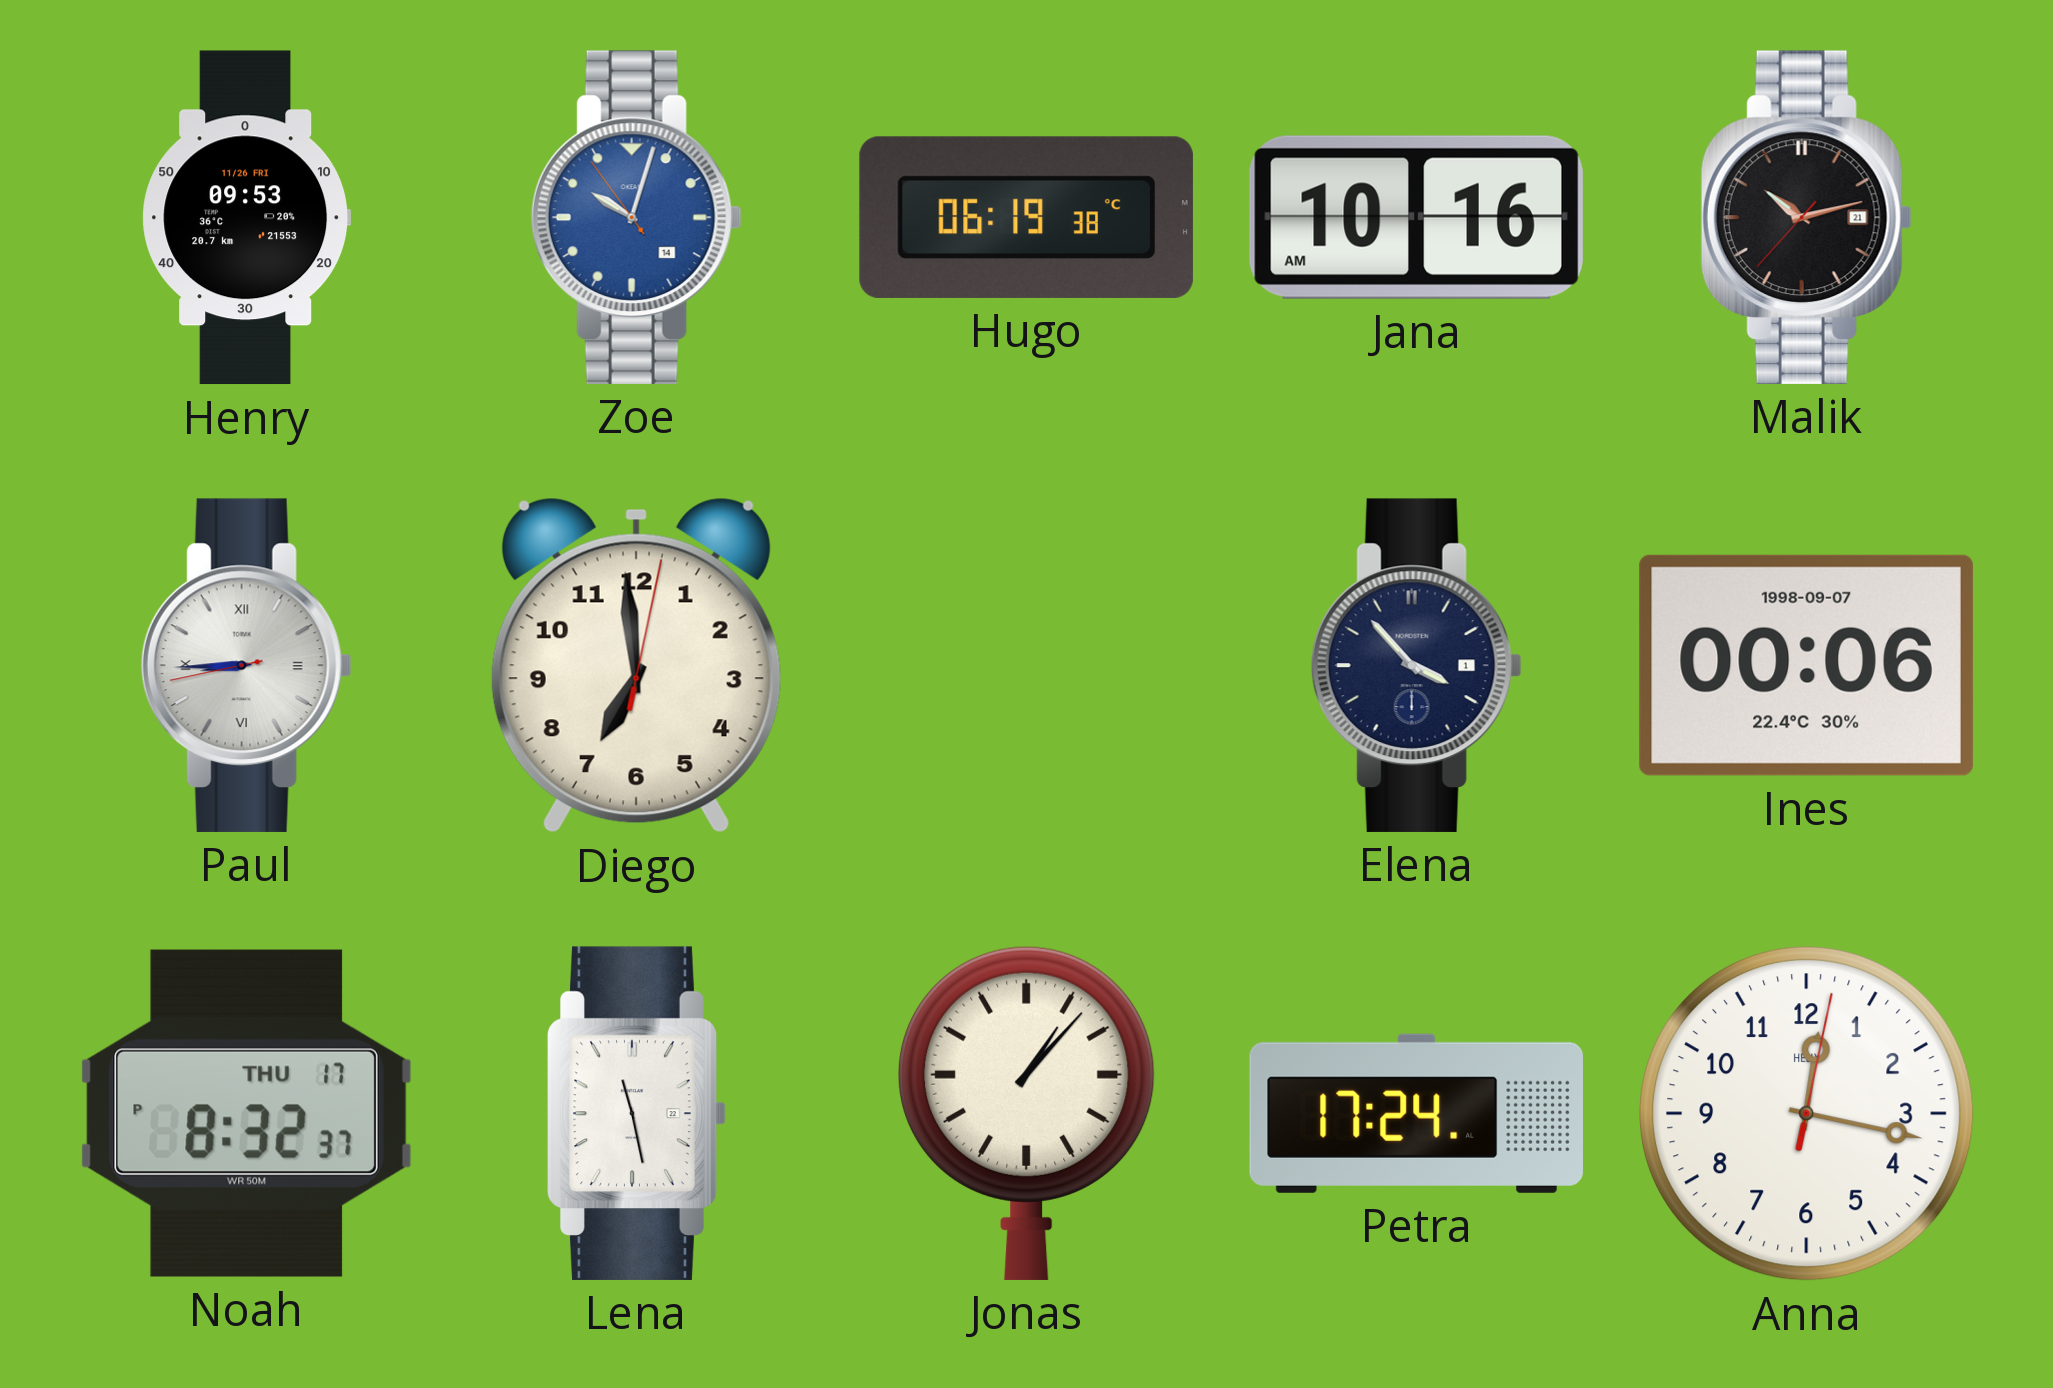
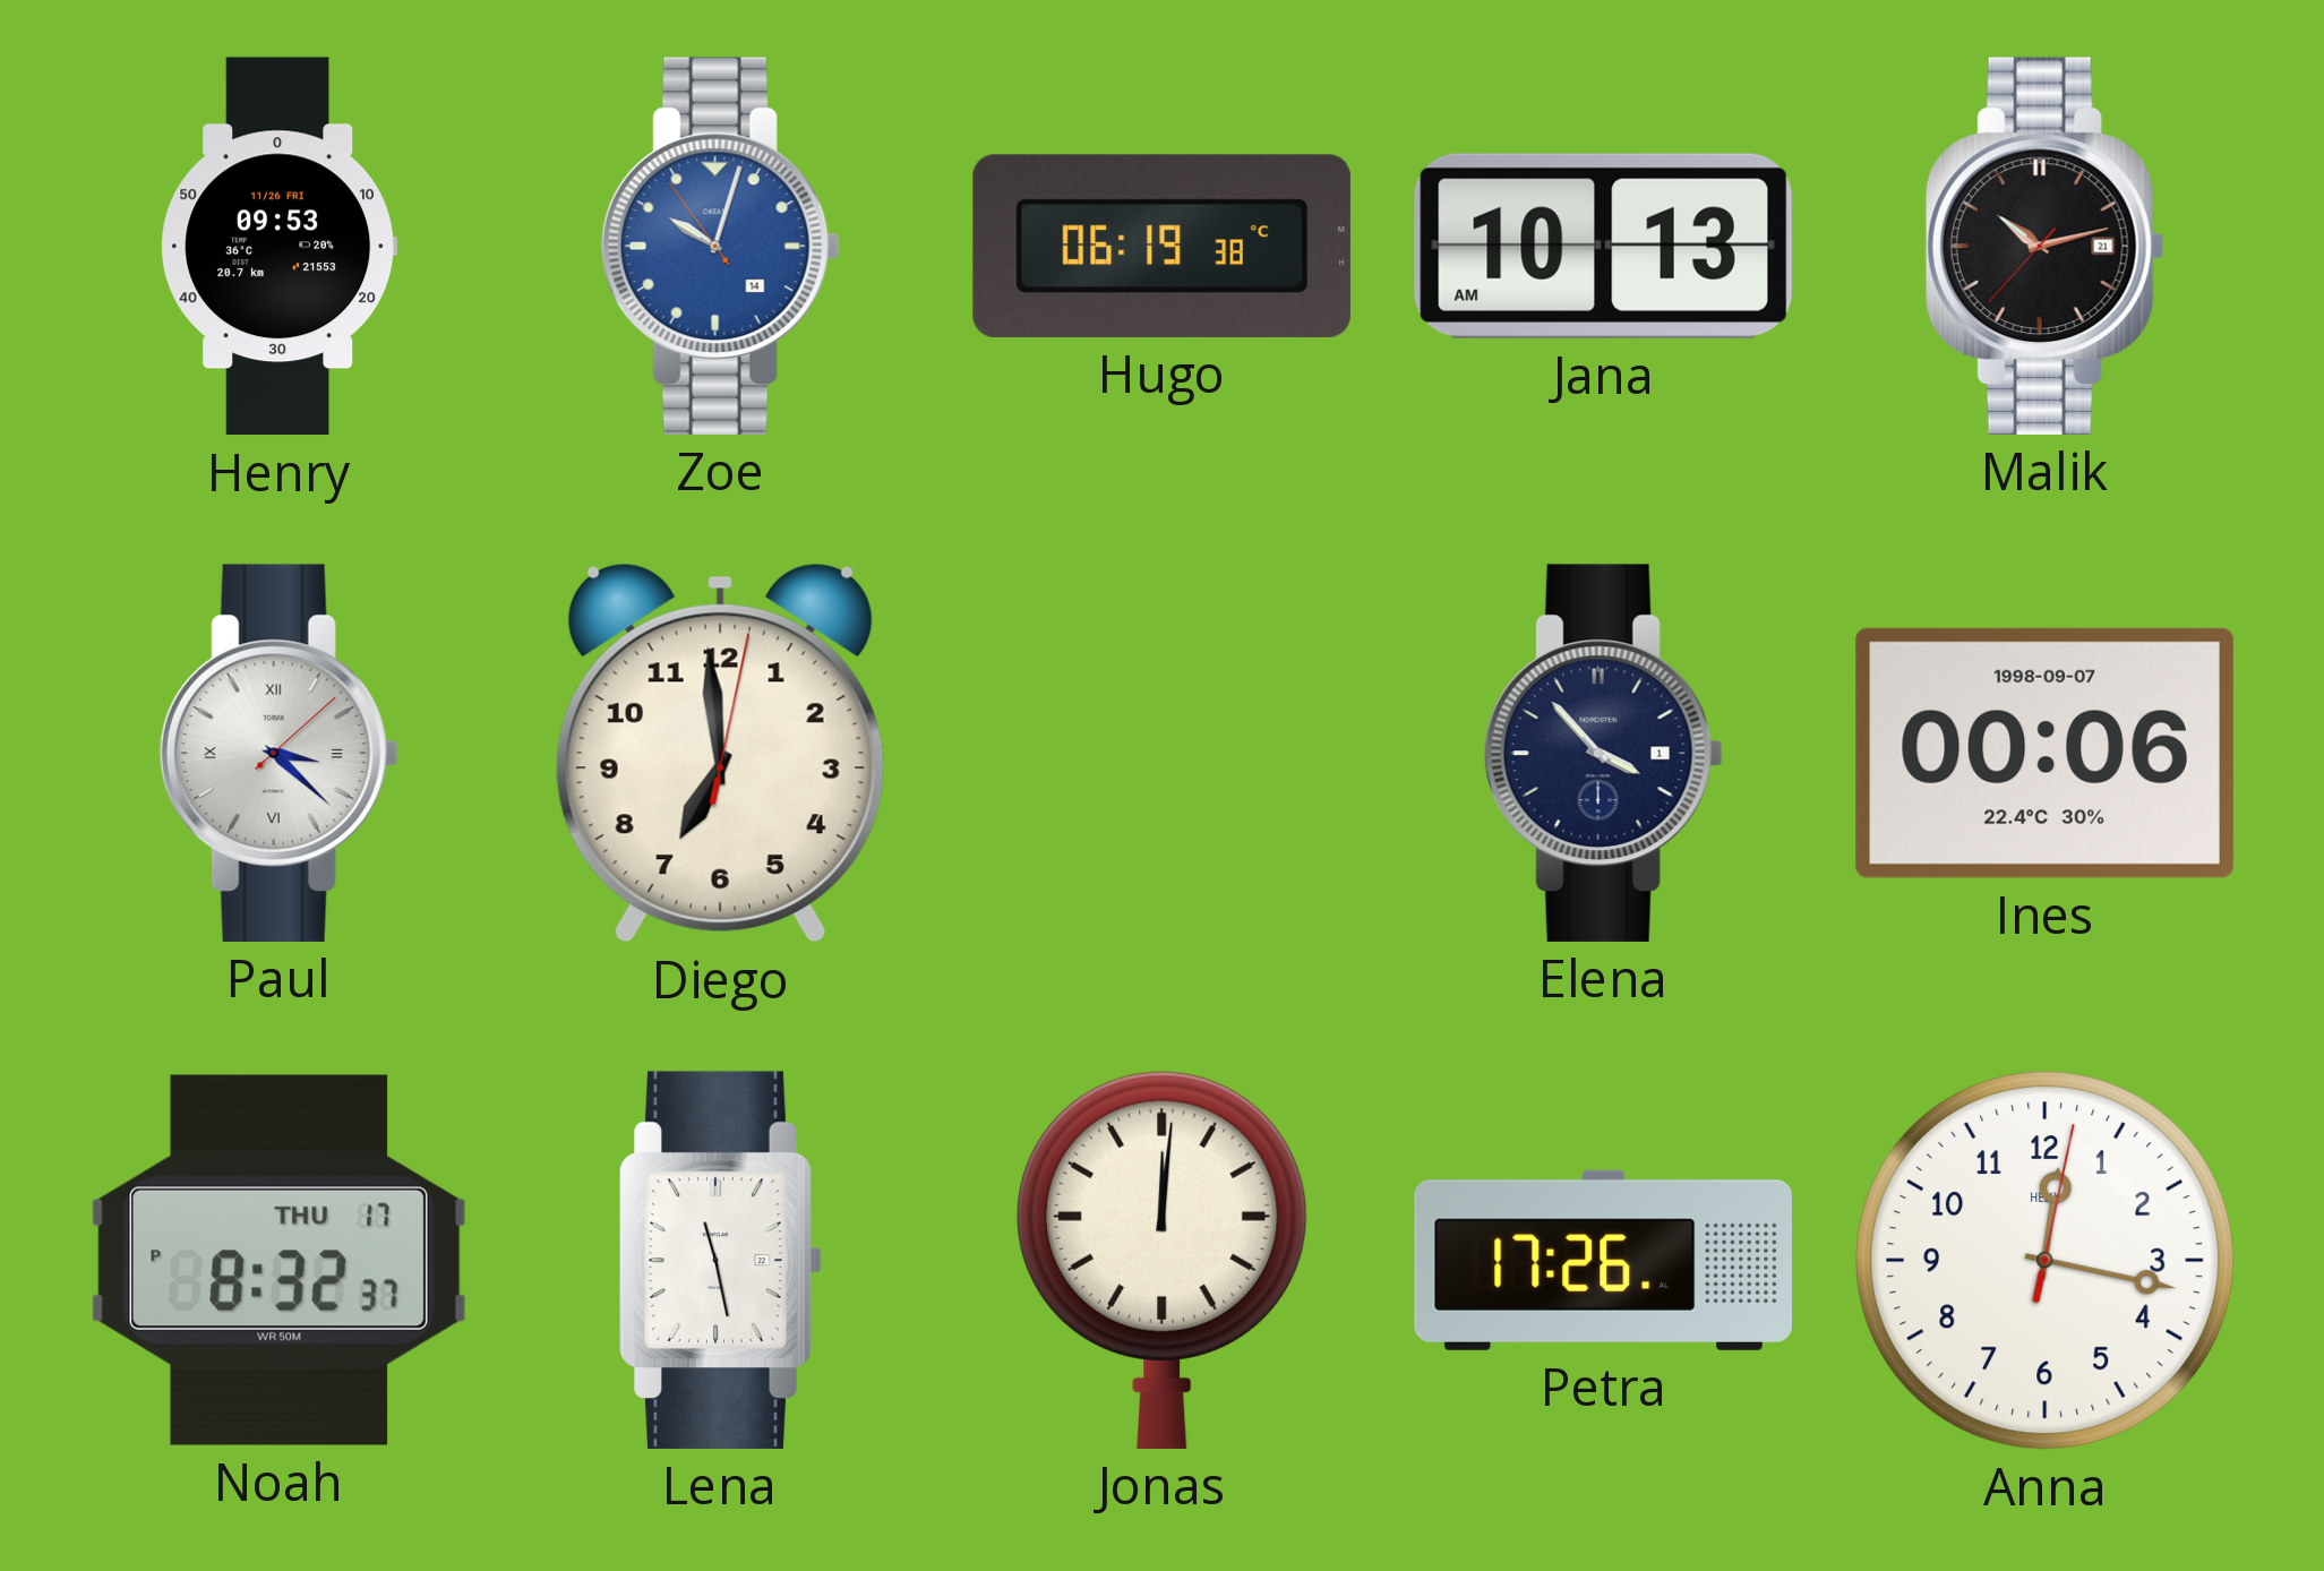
Jana: 10:16 -> 10:13
Paul: 8:44 -> 3:22
Jonas: 1:07 -> 12:01
Petra: 17:24 -> 17:26
